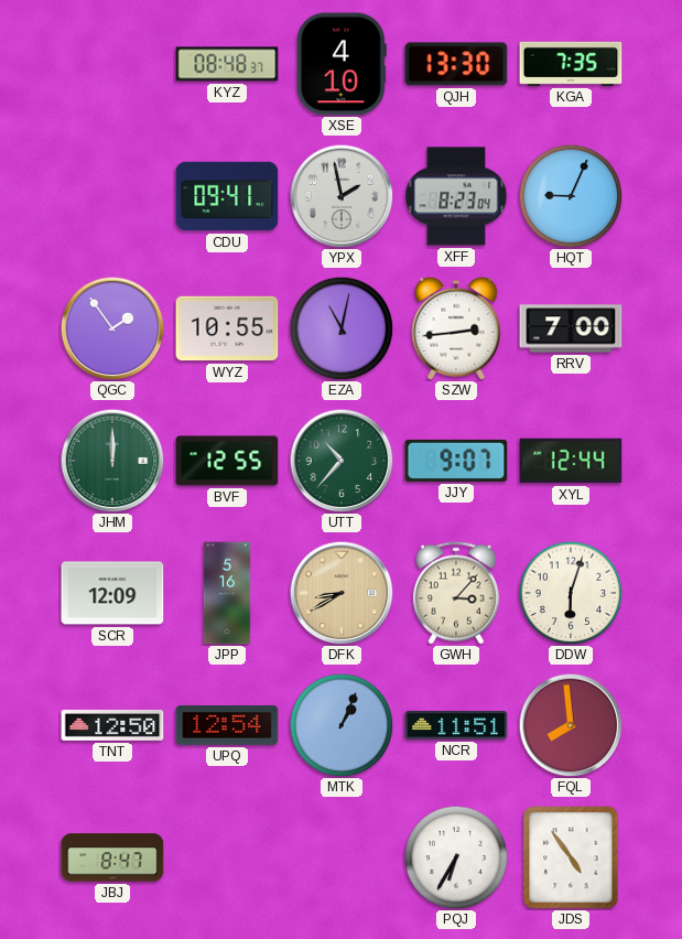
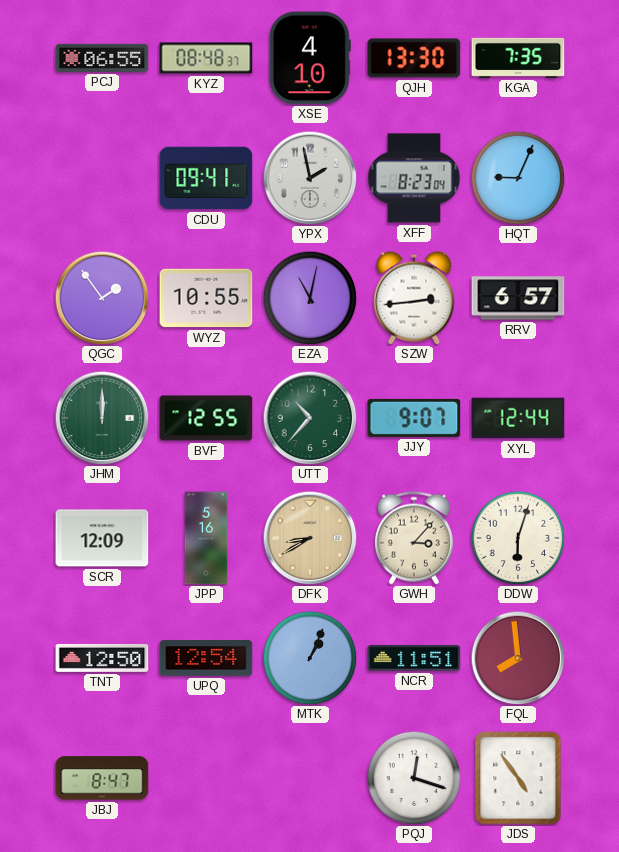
PCJ: none -> 06:55
RRV: 7:00 -> 6:57
PQJ: 6:35 -> 12:18
